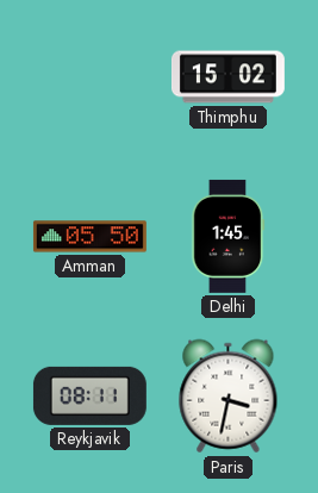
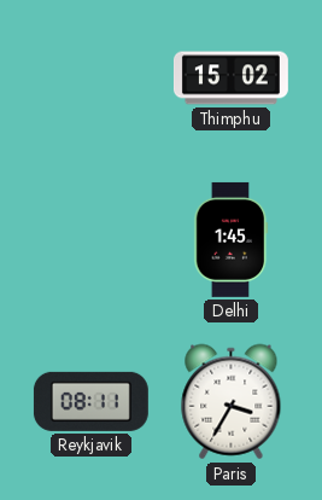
Amman: 05:50 -> none
Paris: 3:32 -> 3:35
